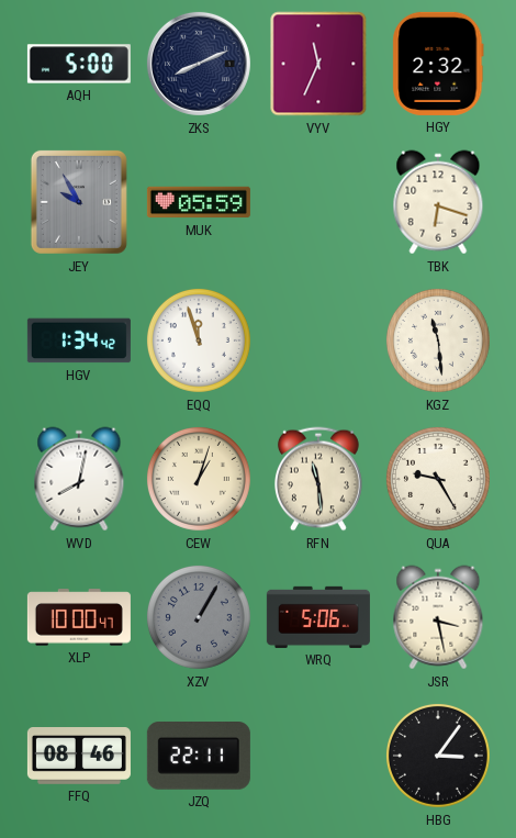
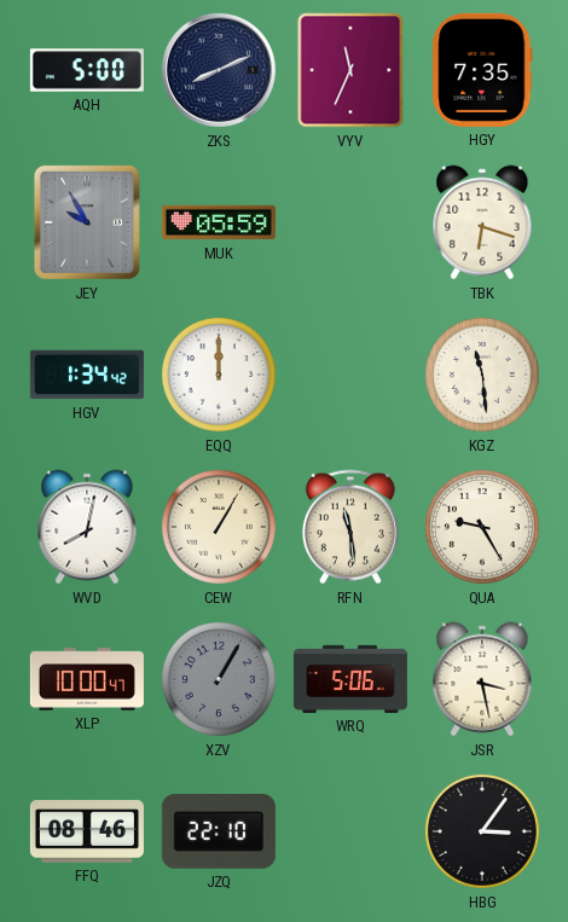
HGY: 2:32 -> 7:35
EQQ: 11:57 -> 12:00
CEW: 1:03 -> 1:05
JZQ: 22:11 -> 22:10
